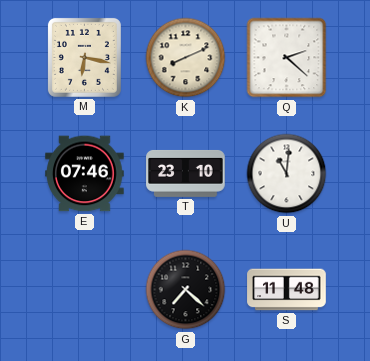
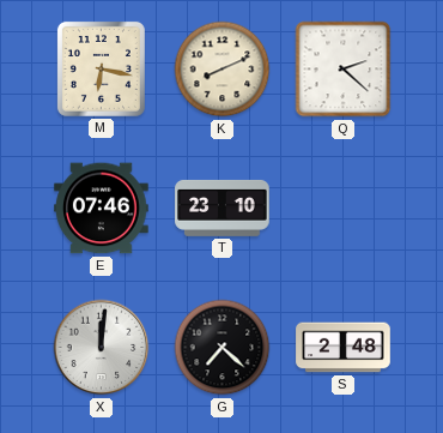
U: 11:01 -> none
X: none -> 12:01
S: 11:48 -> 2:48
